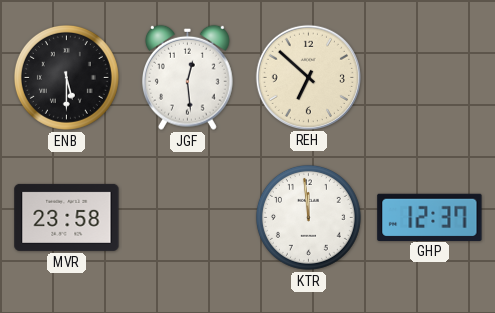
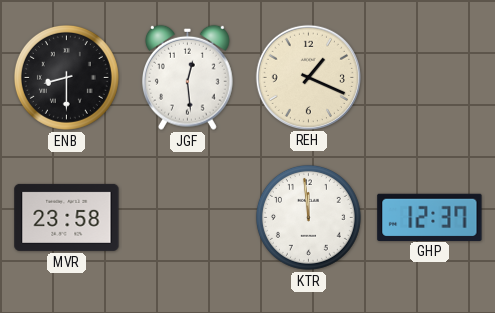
ENB: 5:30 -> 8:30
REH: 6:52 -> 1:19
